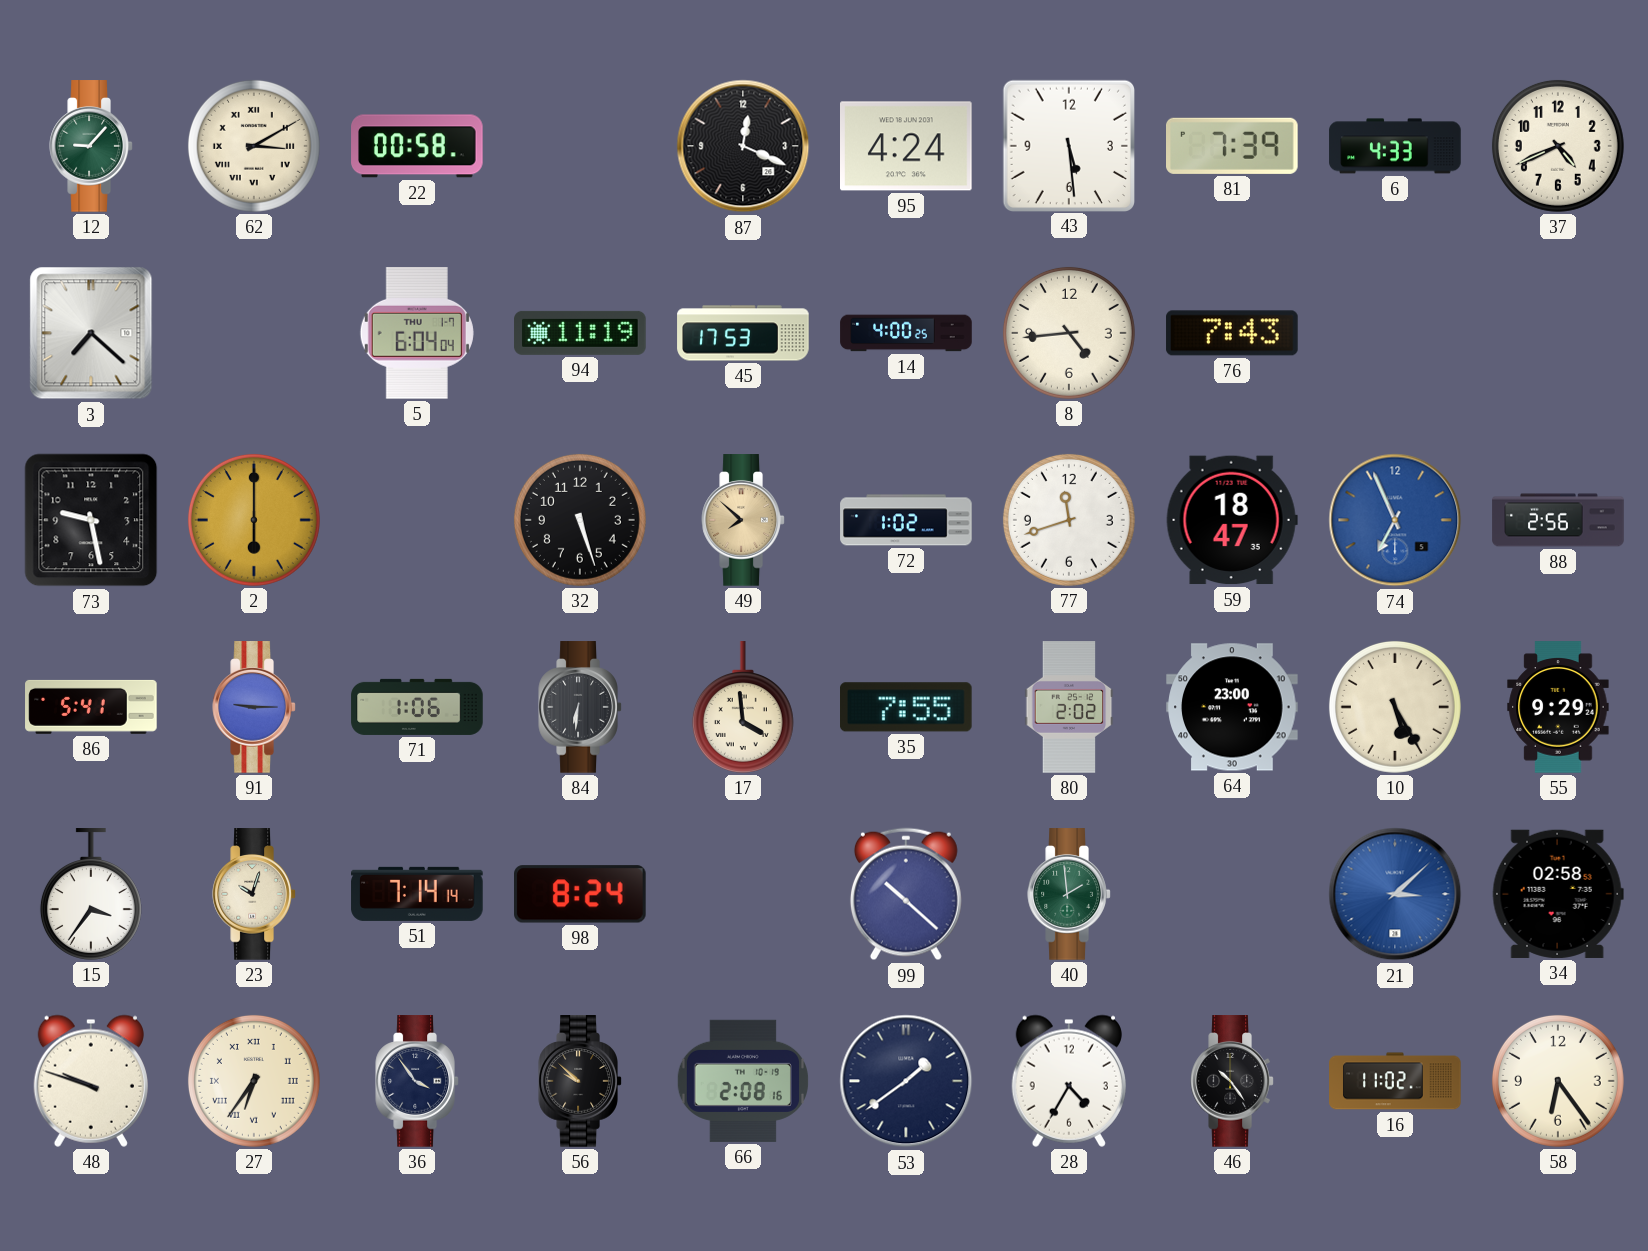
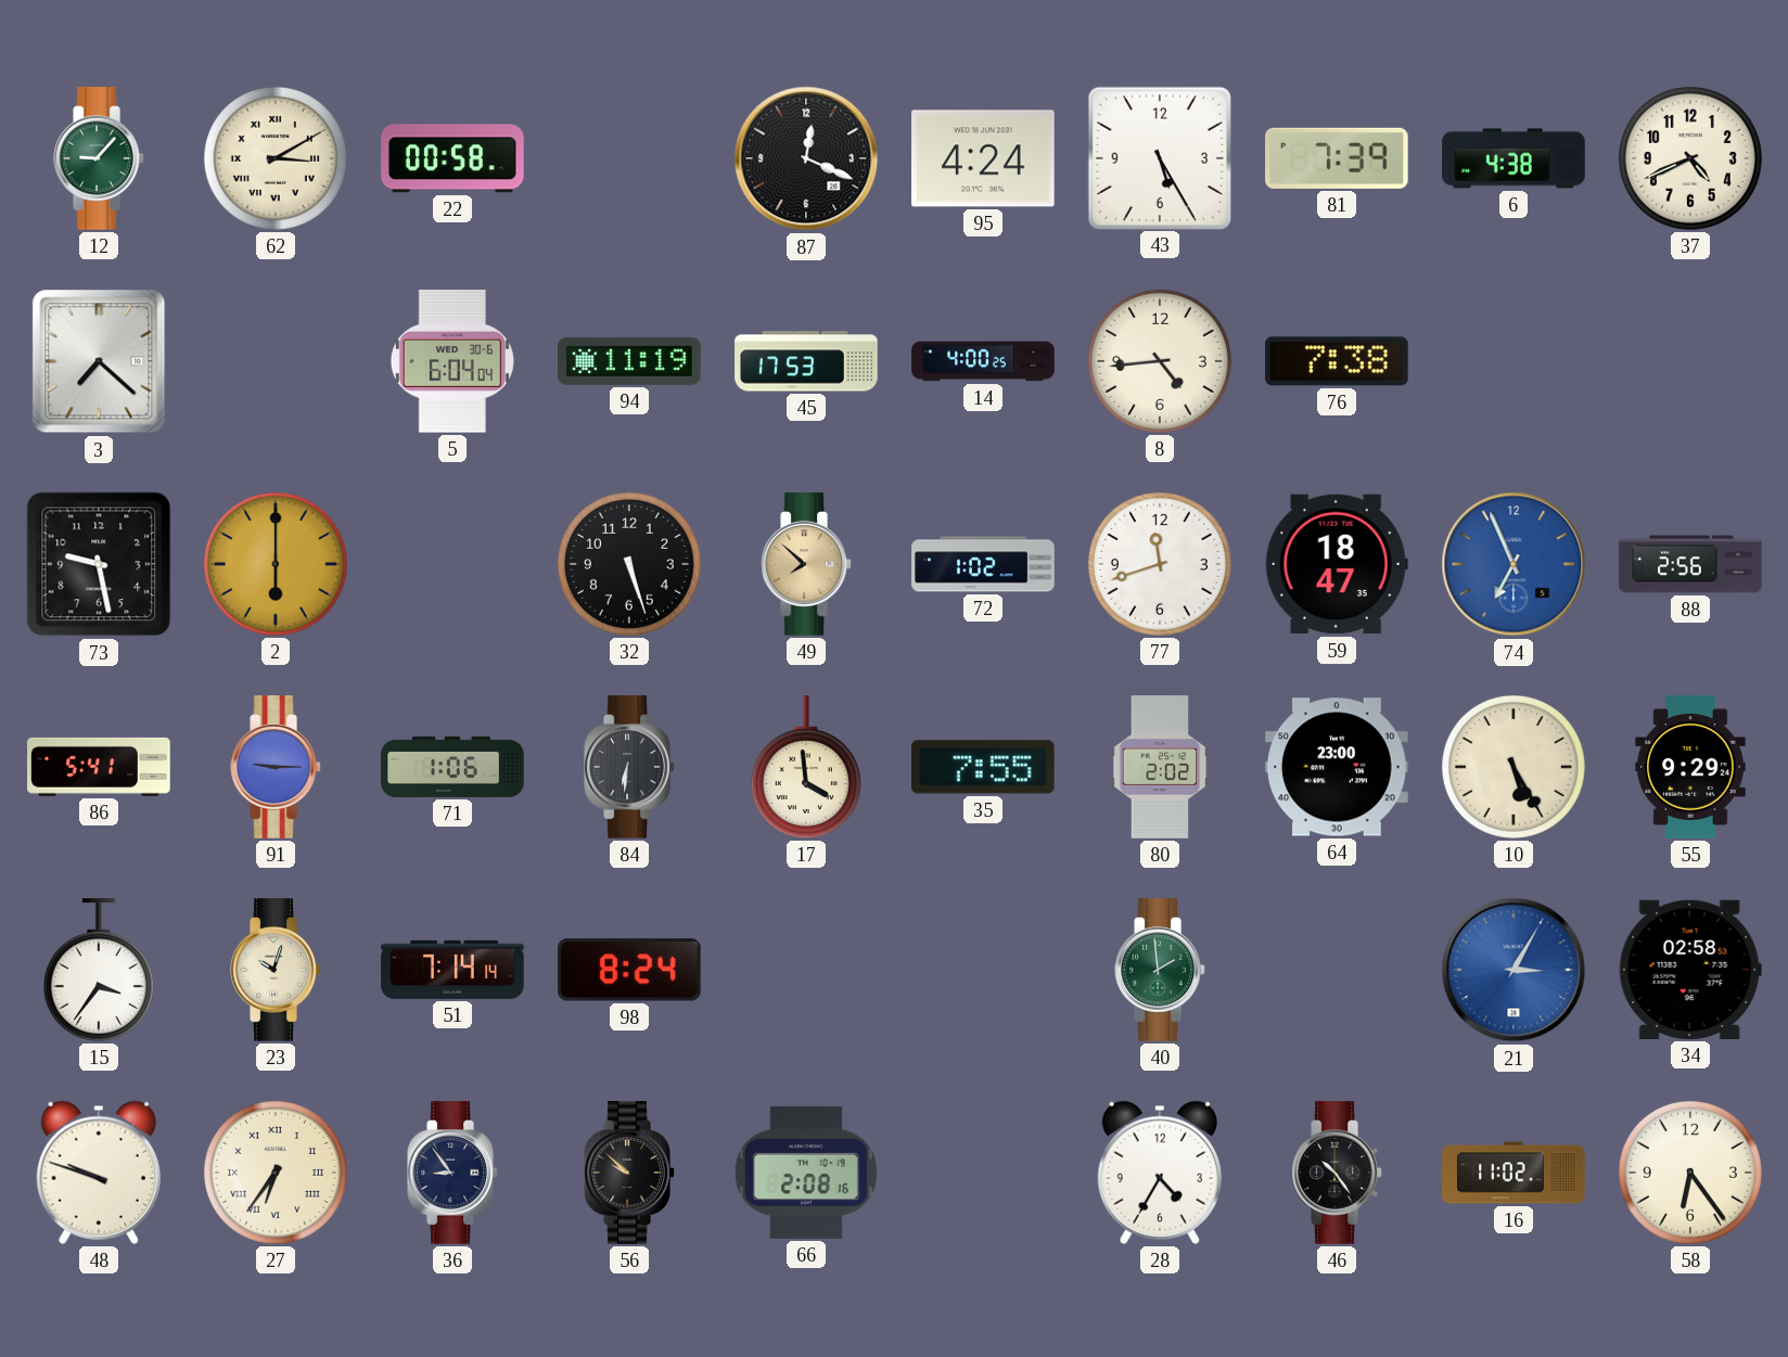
43: 5:29 -> 5:25
6: 4:33 -> 4:38
5 date: THU 1-7 -> WED 30-6
76: 7:43 -> 7:38
99: 10:22 -> none
21: 3:08 -> 3:05
36: 3:54 -> 8:54
53: 1:39 -> none
